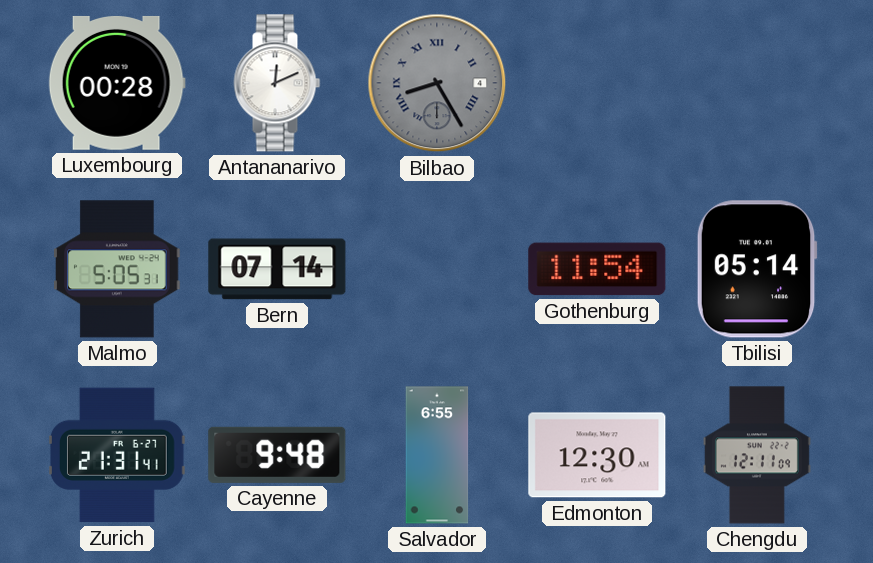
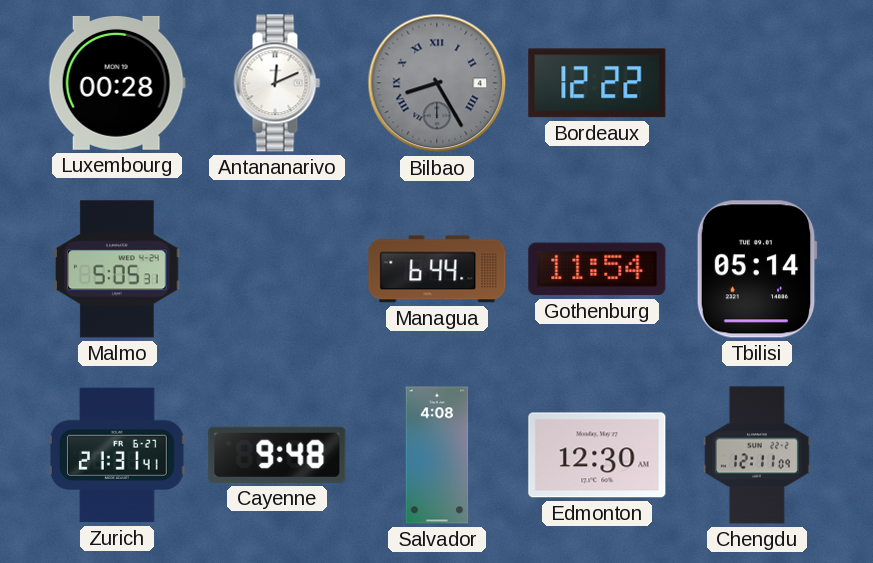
Bordeaux: none -> 12:22
Bern: 07:14 -> none
Managua: none -> 6:44
Salvador: 6:55 -> 4:08
